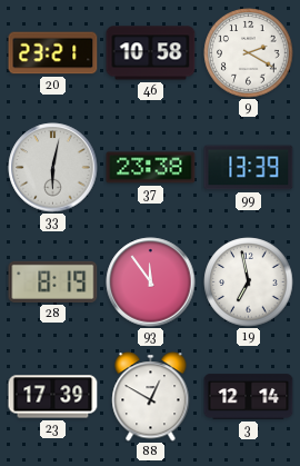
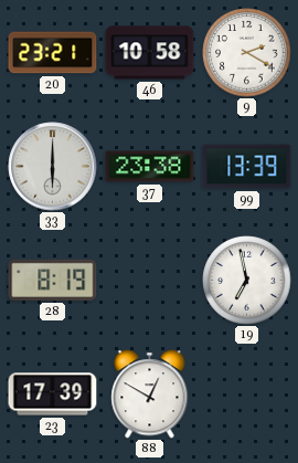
33: 6:02 -> 6:00
93: 11:54 -> none
3: 12:14 -> none
